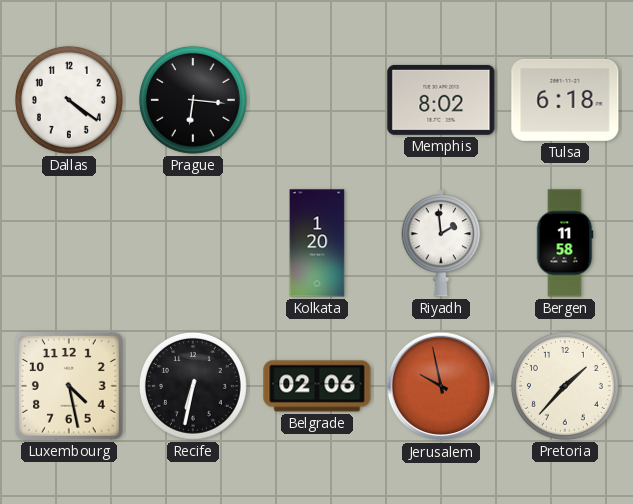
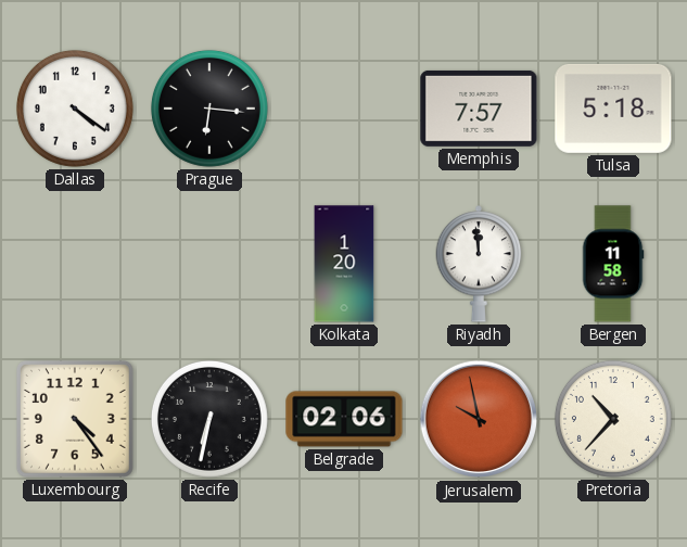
Memphis: 8:02 -> 7:57
Tulsa: 6:18 -> 5:18
Riyadh: 1:59 -> 11:59
Luxembourg: 4:28 -> 4:24
Pretoria: 1:37 -> 10:37
